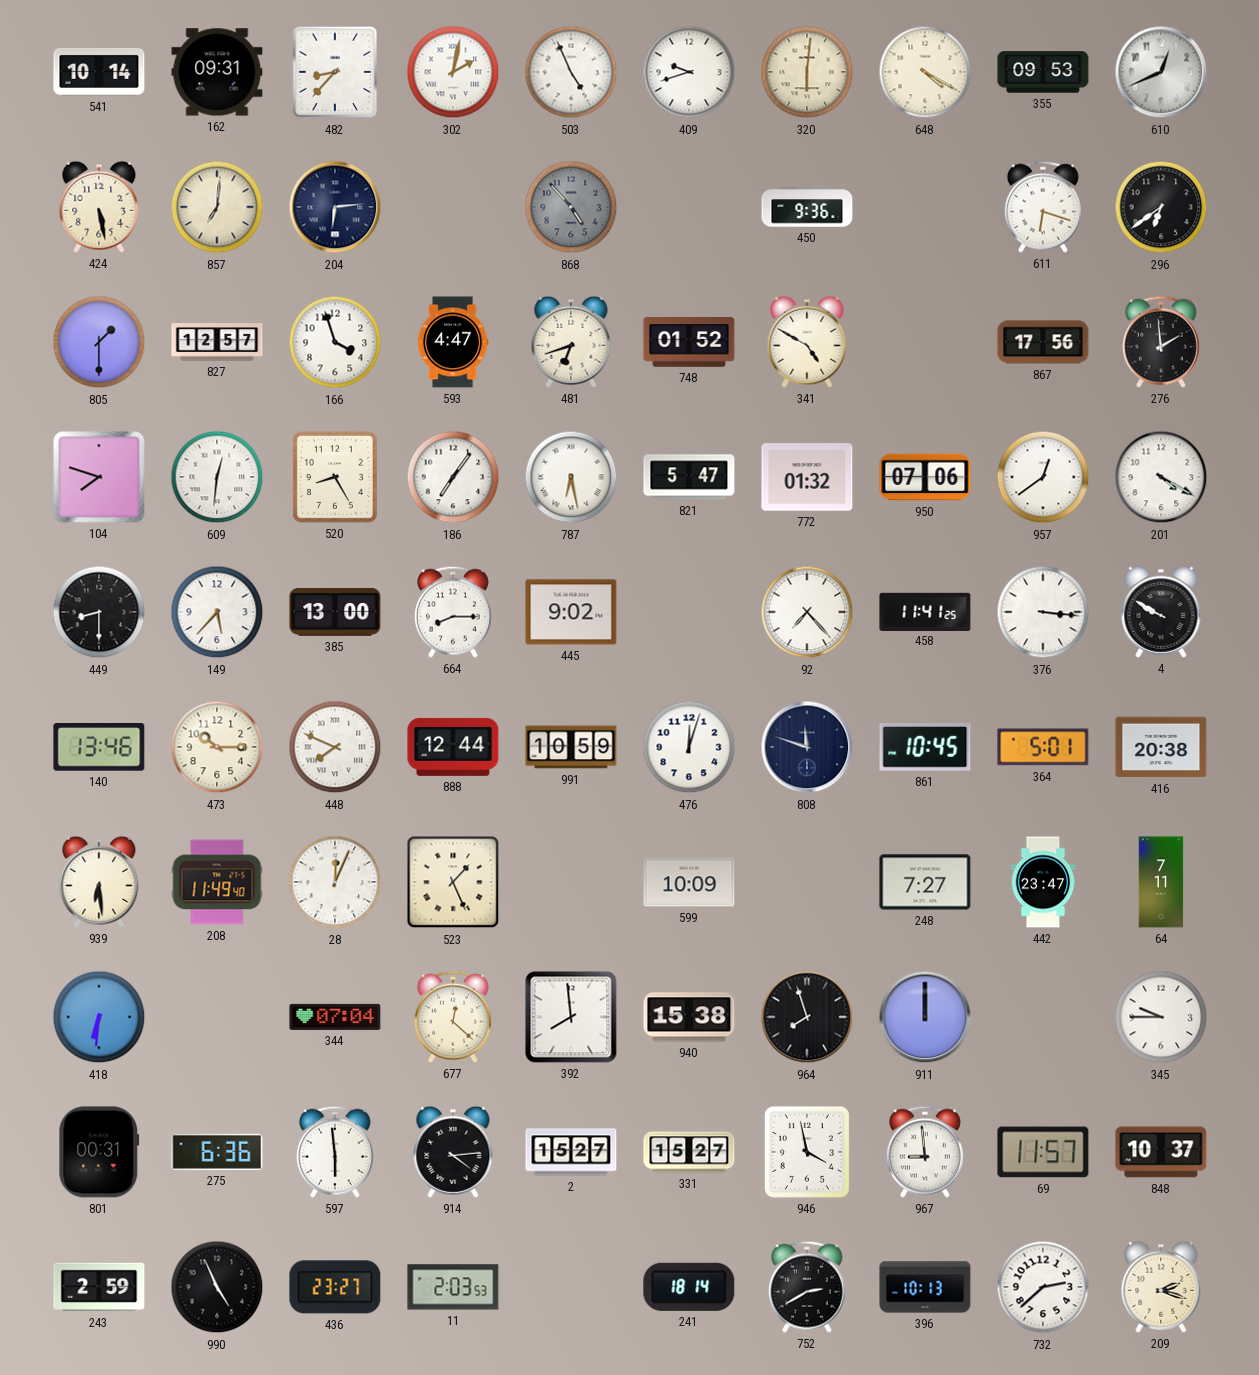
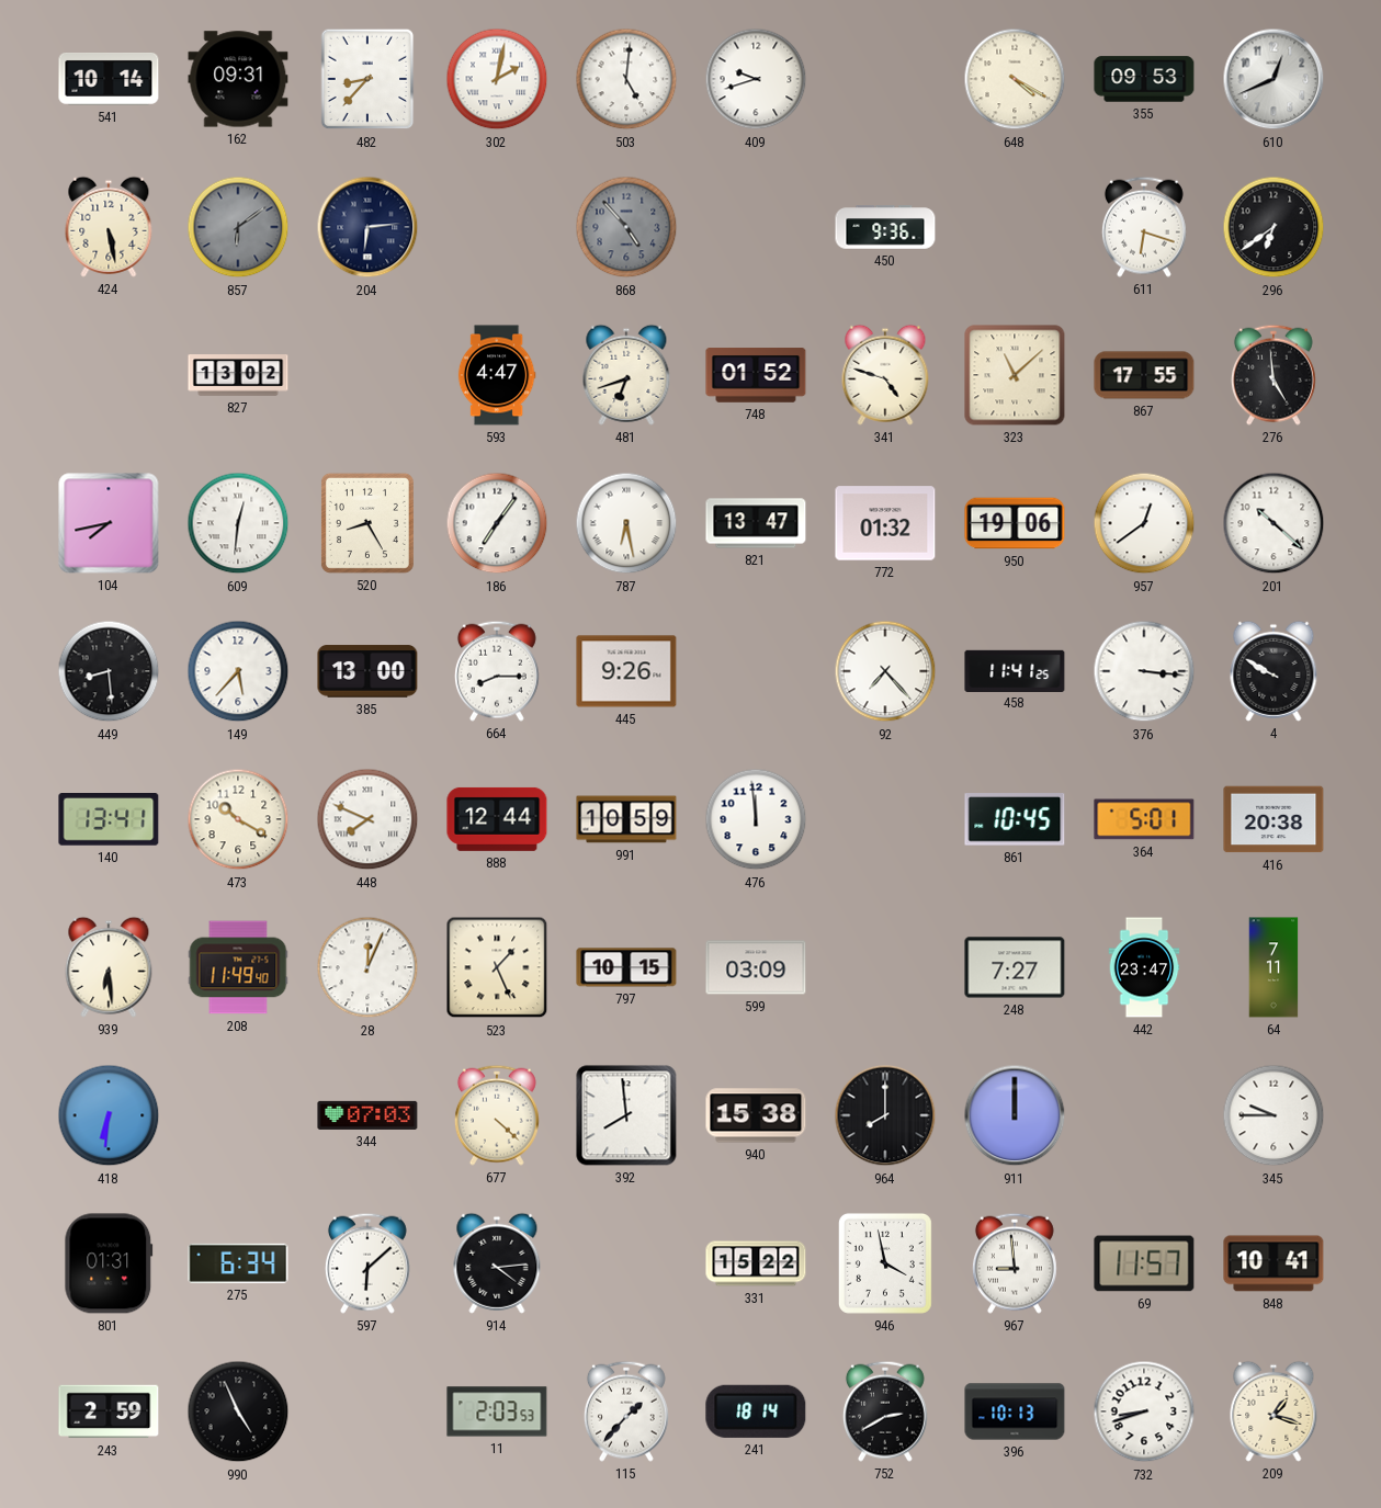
503: 4:56 -> 5:01
320: 6:01 -> none
857: 7:01 -> 6:09
857 dial: cream -> grey
805: 1:30 -> none
827: 12:57 -> 13:02
166: 3:57 -> none
341: 4:50 -> 4:48
323: none -> 11:08
867: 17:56 -> 17:55
276: 1:59 -> 4:59
104: 7:48 -> 7:43
821: 5:47 -> 13:47
950: 07:06 -> 19:06
201: 4:20 -> 10:22
449: 8:30 -> 8:29
445: 9:02 -> 9:26
140: 13:46 -> 13:41
473: 10:15 -> 10:20
476: 12:03 -> 11:59
808: 11:48 -> none
797: none -> 10:15
599: 10:09 -> 03:09
344: 07:04 -> 07:03
677: 12:22 -> 4:22
964: 7:57 -> 8:00
801: 00:31 -> 01:31
275: 6:36 -> 6:34
597: 5:59 -> 6:08
2: 15:27 -> none
331: 15:27 -> 15:22
848: 10:37 -> 10:41
436: 23:27 -> none
115: none -> 1:37
732: 2:38 -> 8:42
209: 2:18 -> 1:18
